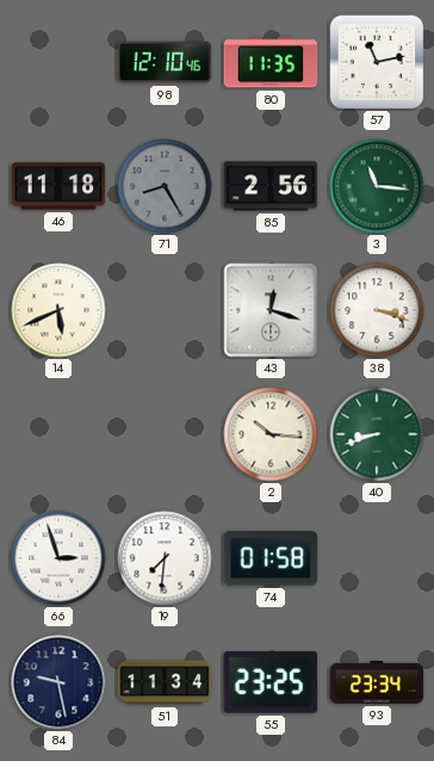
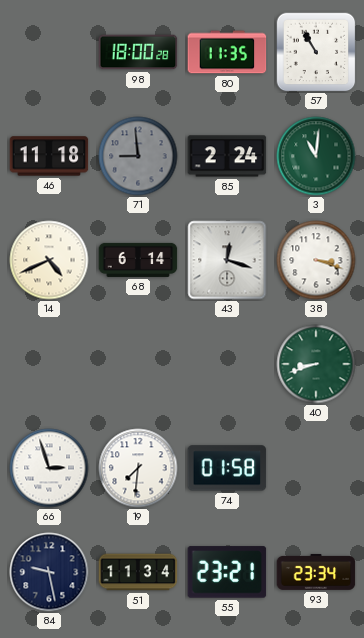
98: 12:10 -> 18:00
57: 11:13 -> 10:55
71: 8:25 -> 8:59
85: 2:56 -> 2:24
3: 11:16 -> 11:01
14: 5:41 -> 4:41
68: none -> 6:14
2: 10:16 -> none
55: 23:25 -> 23:21
